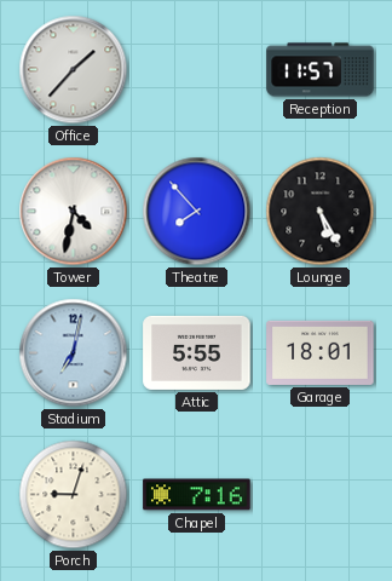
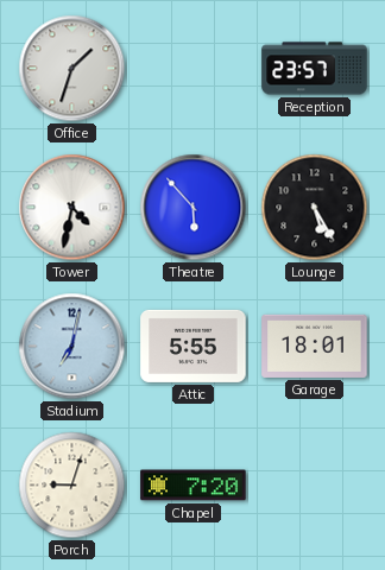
Office: 1:37 -> 1:33
Reception: 11:57 -> 23:57
Theatre: 7:53 -> 5:53
Chapel: 7:16 -> 7:20
